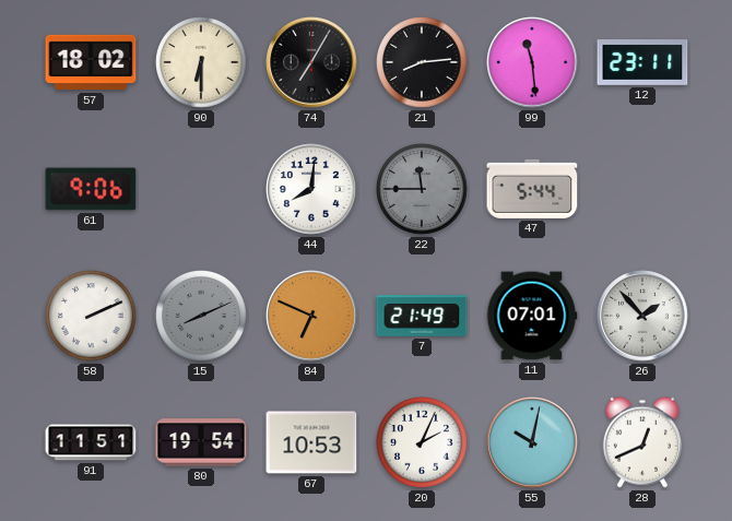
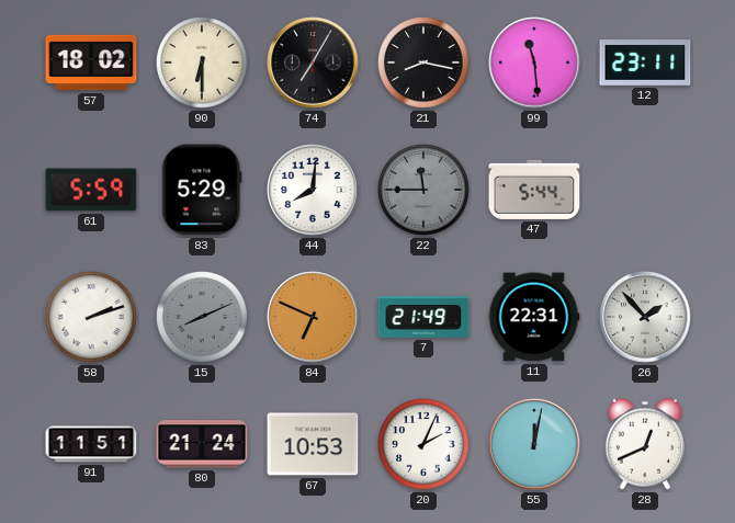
21: 8:14 -> 8:17
61: 9:06 -> 5:59
83: none -> 5:29
58: 2:11 -> 2:12
11: 07:01 -> 22:31
80: 19:54 -> 21:24
55: 10:02 -> 12:02
